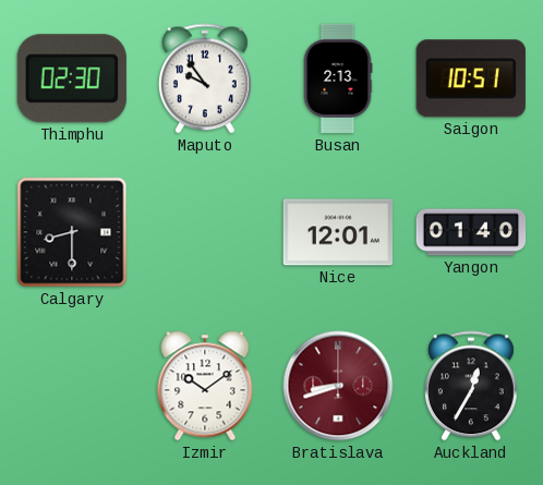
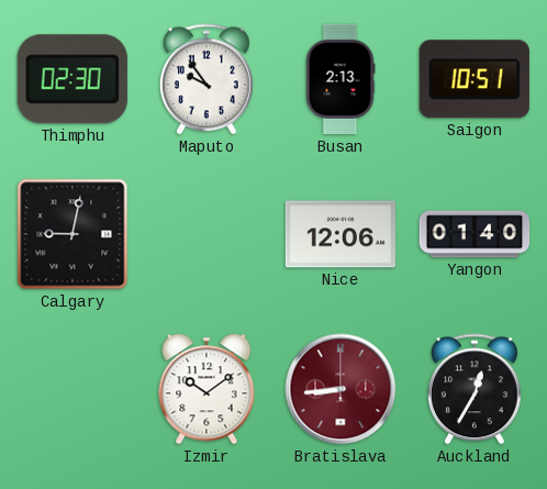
Calgary: 8:30 -> 9:02
Nice: 12:01 -> 12:06
Bratislava: 8:42 -> 8:44
